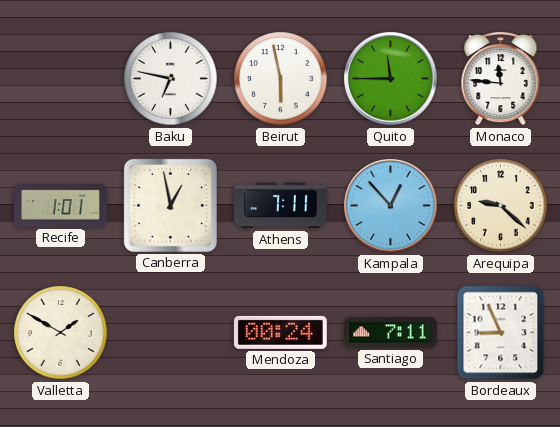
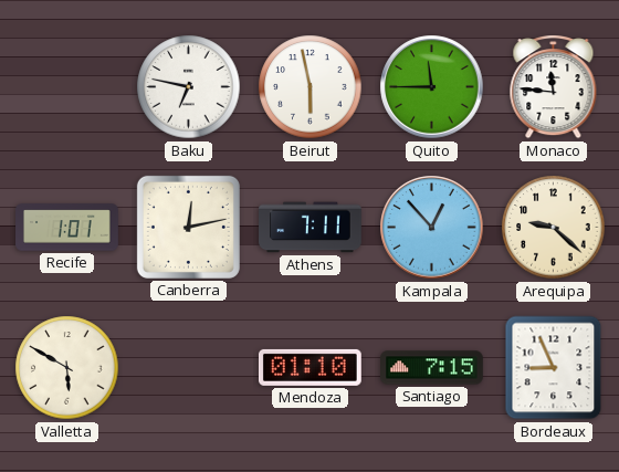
Canberra: 12:58 -> 12:13
Valletta: 1:50 -> 5:50
Mendoza: 00:24 -> 01:10
Santiago: 7:11 -> 7:15
